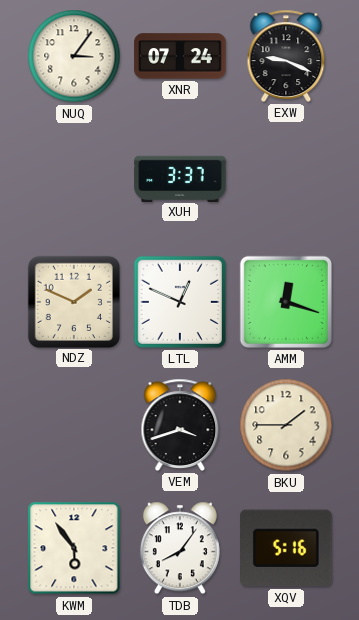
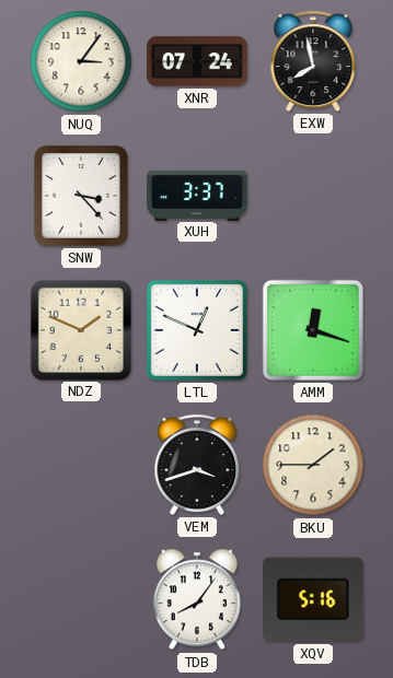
EXW: 9:19 -> 7:58
SNW: none -> 3:23
KWM: 5:54 -> none
